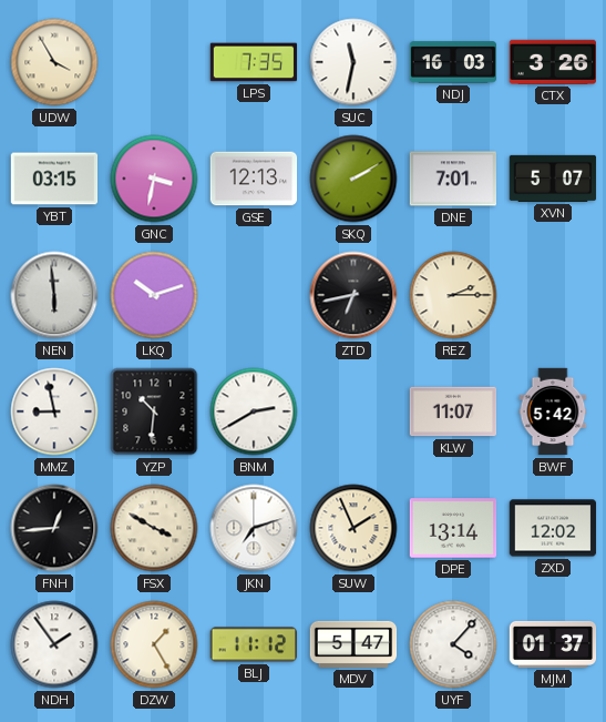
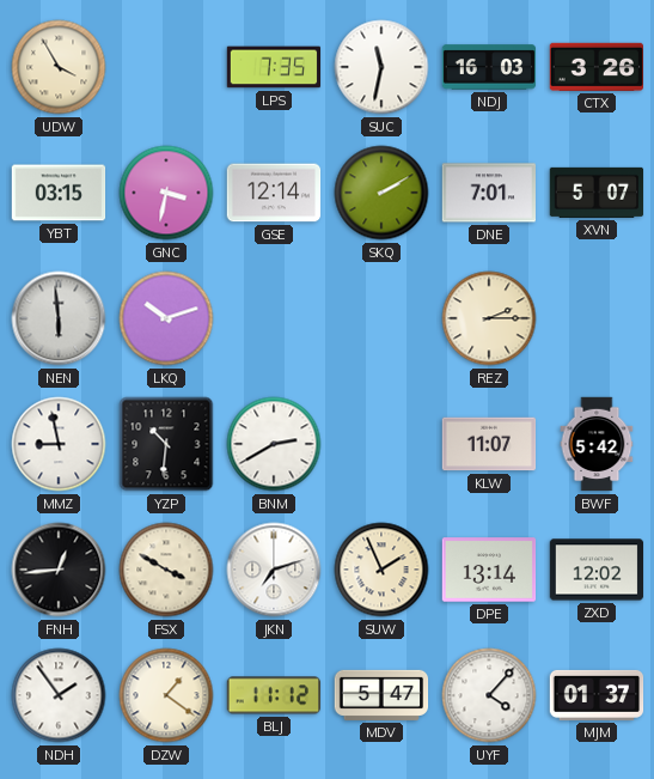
GSE: 12:13 -> 12:14
ZTD: 6:43 -> none
DZW: 1:25 -> 1:21
